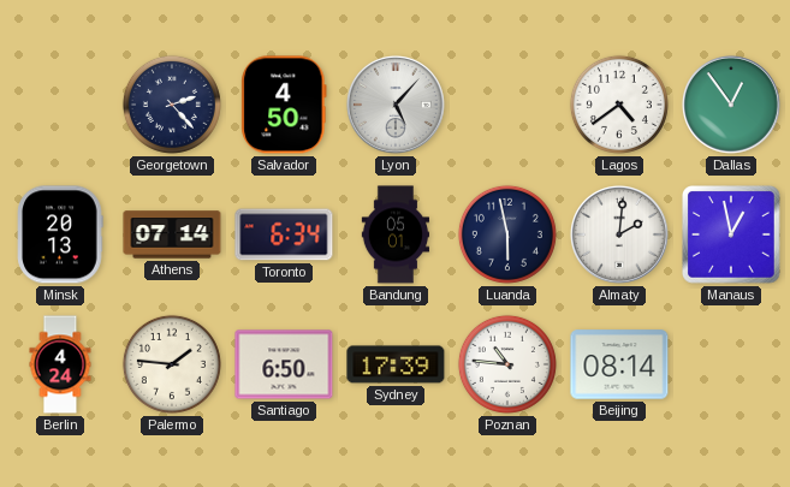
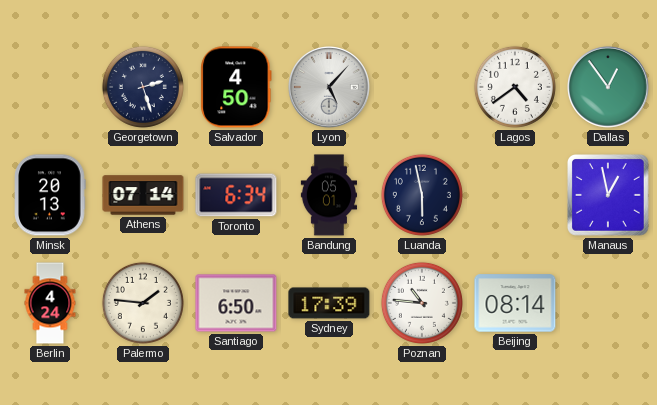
Georgetown: 2:23 -> 2:27
Almaty: 2:01 -> none
